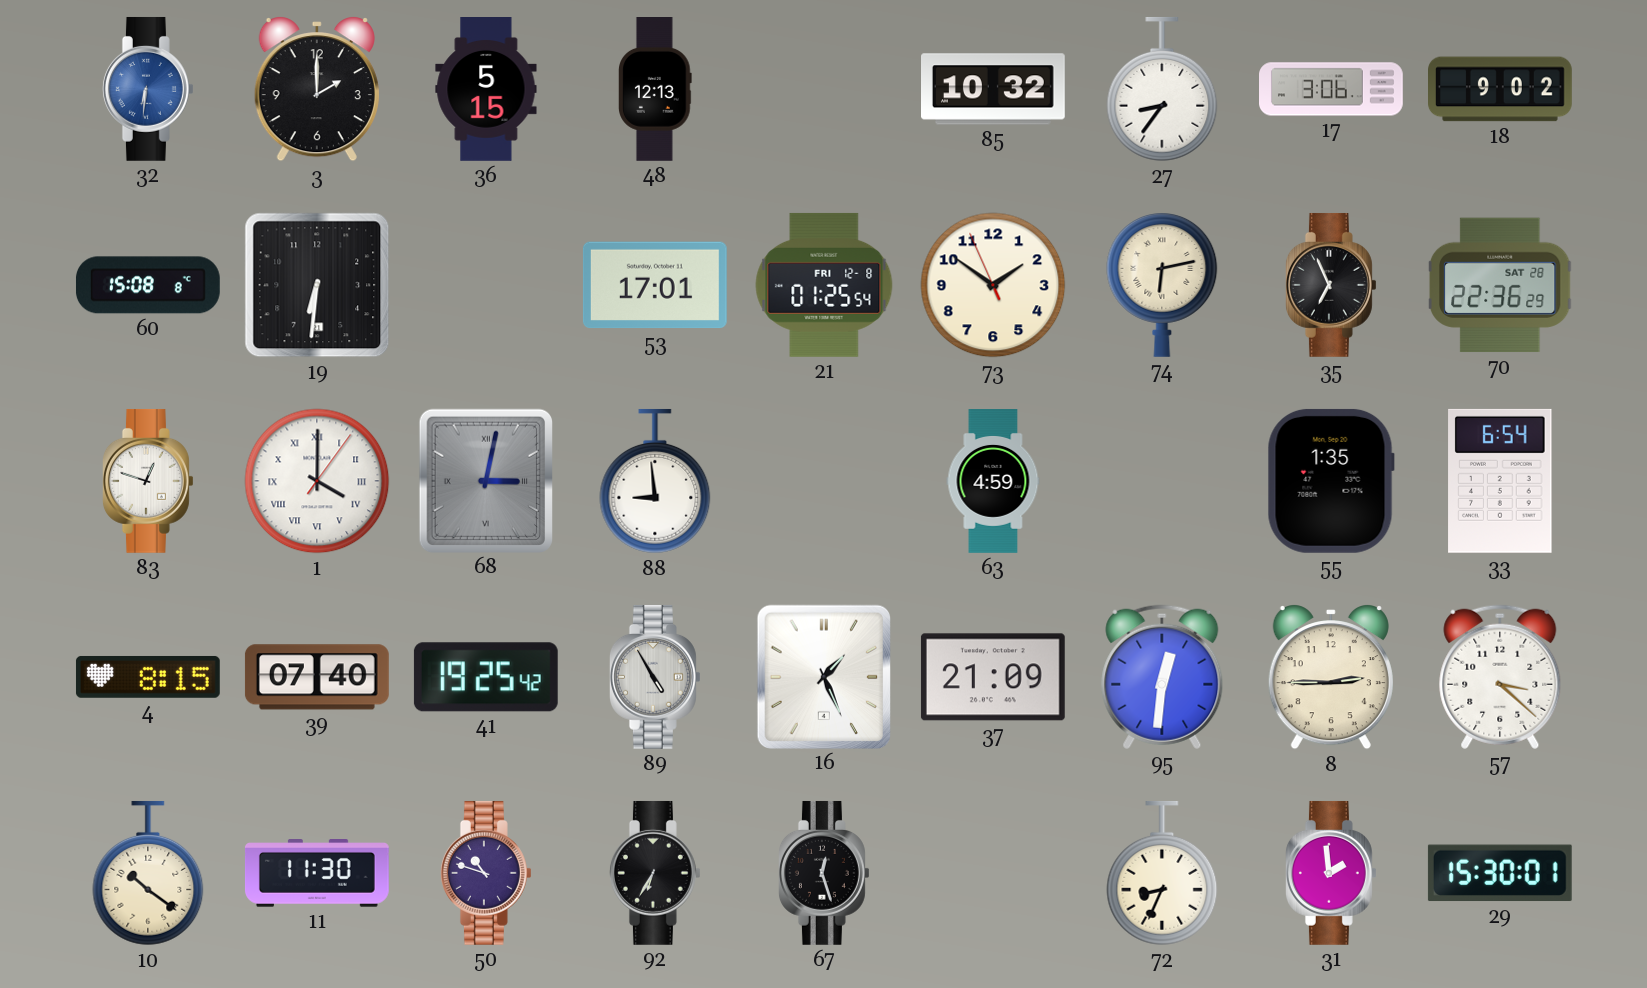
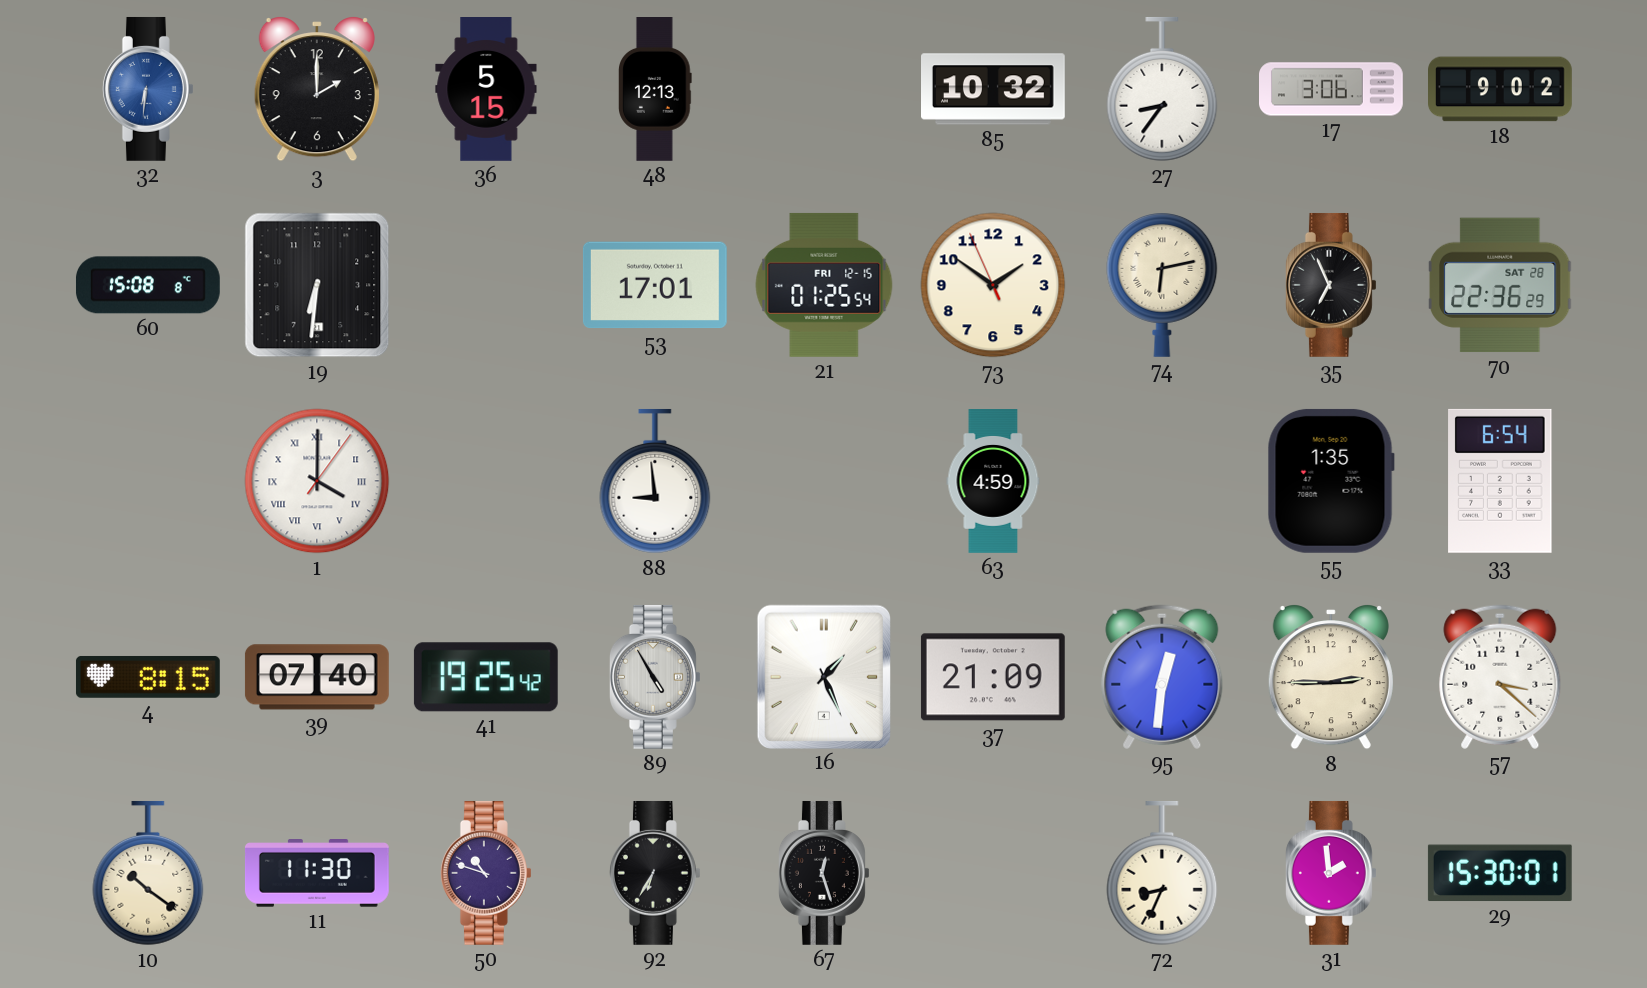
21 date: FRI 12-8 -> FRI 12-15
83: 12:48 -> none
68: 3:02 -> none
